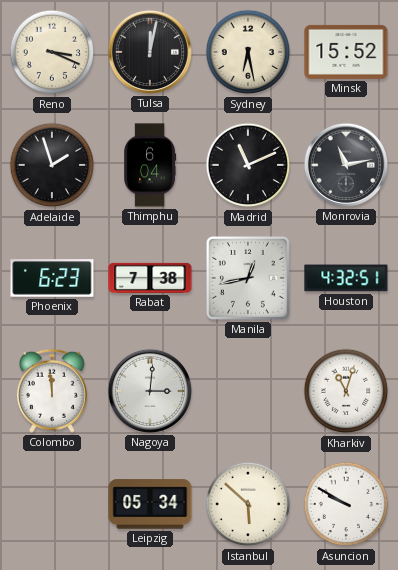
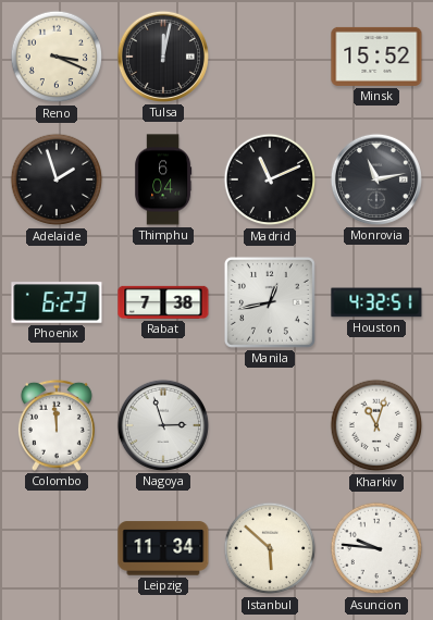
Sydney: 6:28 -> none
Nagoya: 3:01 -> 2:57
Leipzig: 05:34 -> 11:34
Asuncion: 9:50 -> 9:46
